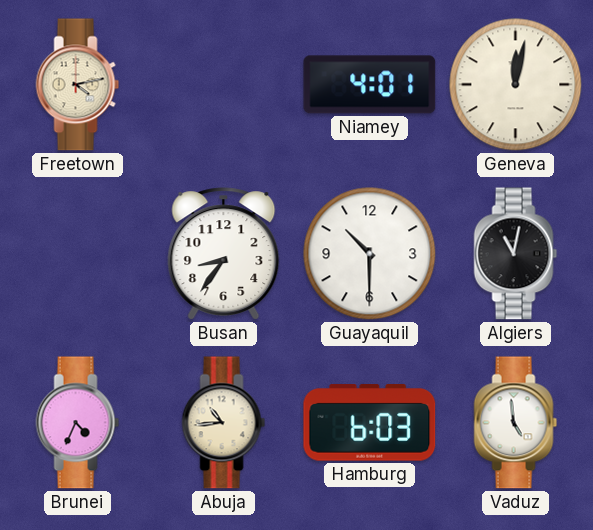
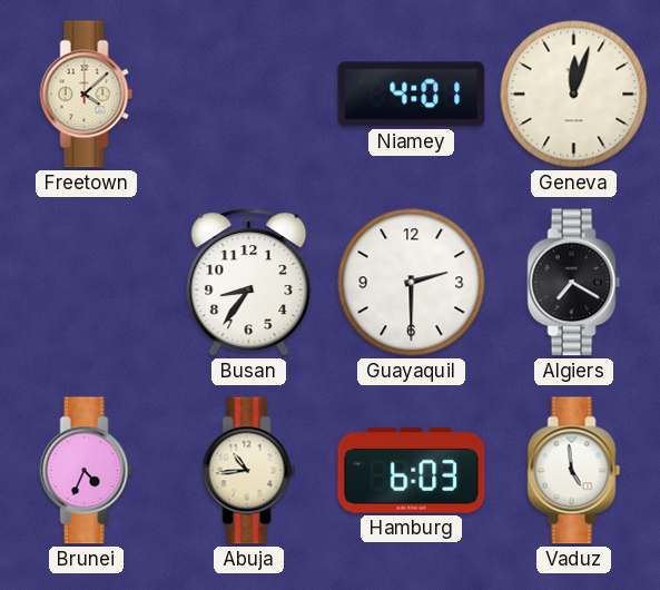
Freetown: 4:13 -> 4:08
Geneva: 12:02 -> 12:03
Guayaquil: 10:30 -> 2:30
Algiers: 11:02 -> 7:20
